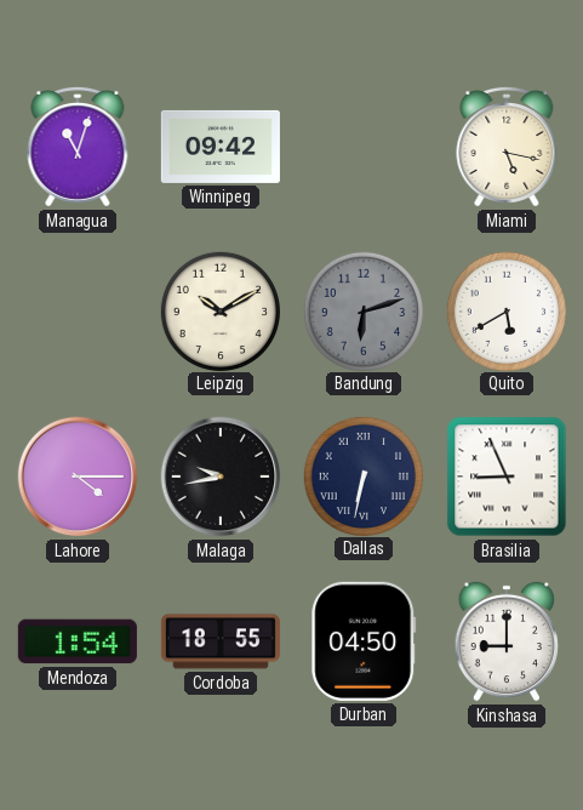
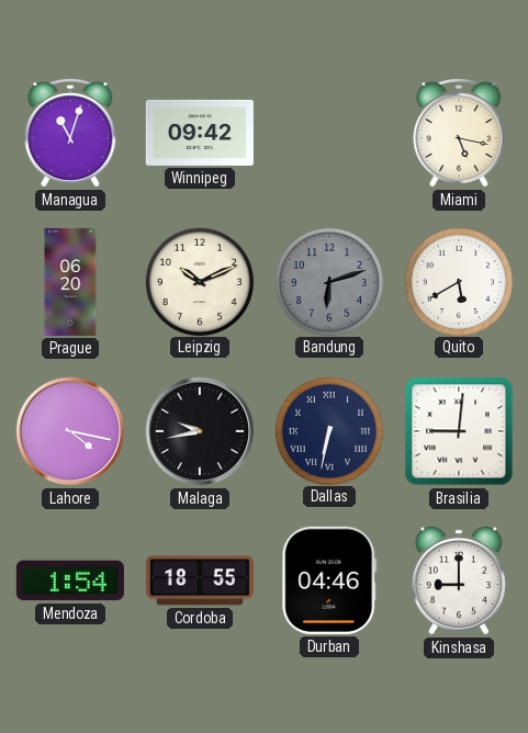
Prague: none -> 06:20
Leipzig: 10:10 -> 10:11
Lahore: 4:15 -> 4:17
Brasilia: 8:56 -> 9:01
Durban: 04:50 -> 04:46
